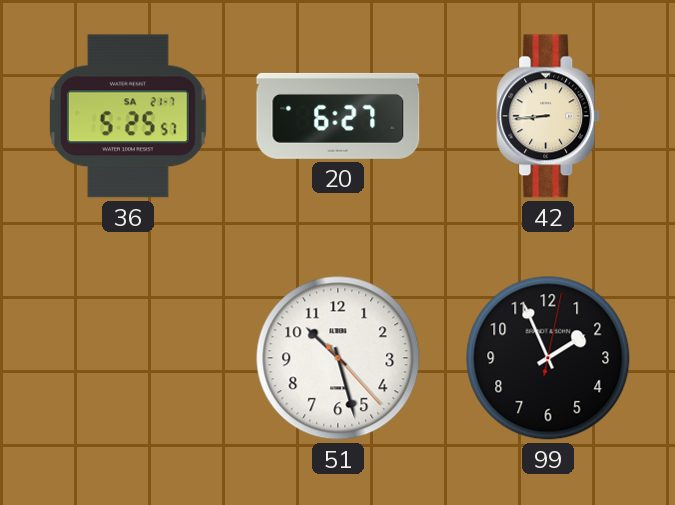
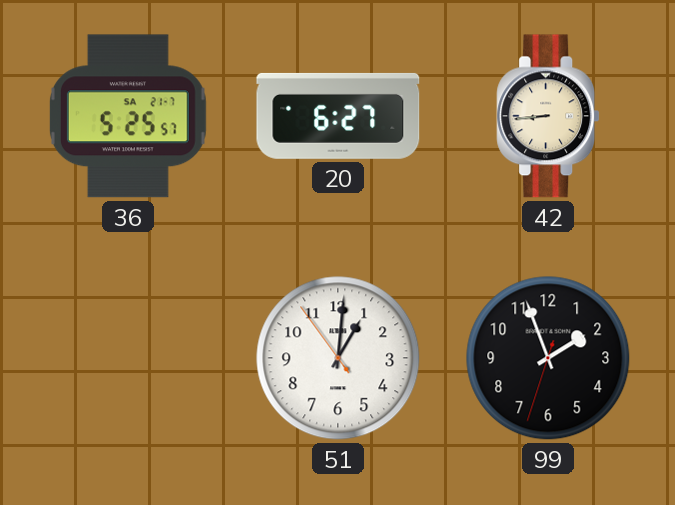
51: 10:27 -> 1:00
99: 1:56:02 -> 1:56:33
